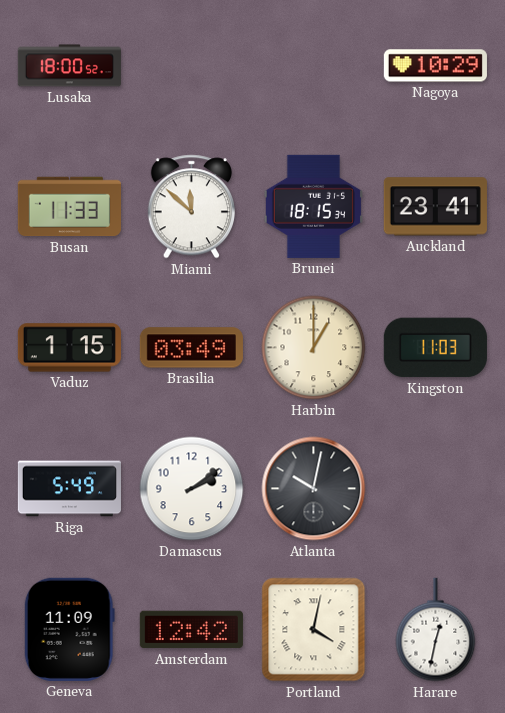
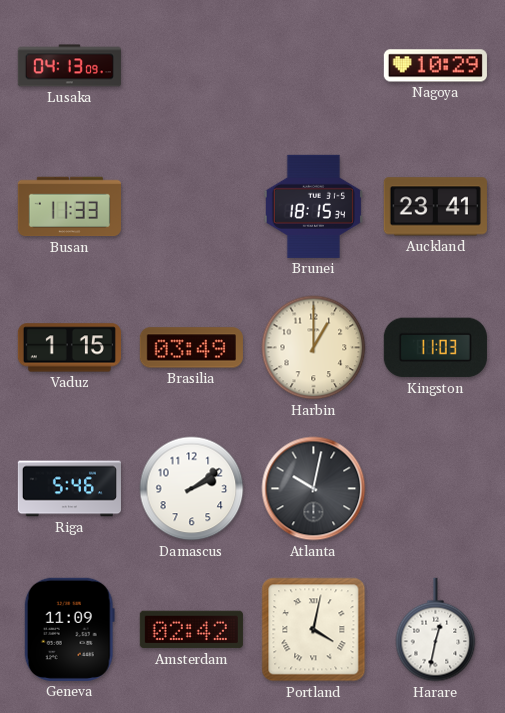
Lusaka: 18:00 -> 04:13
Miami: 11:52 -> none
Riga: 5:49 -> 5:46
Amsterdam: 12:42 -> 02:42
